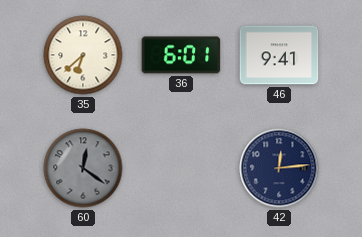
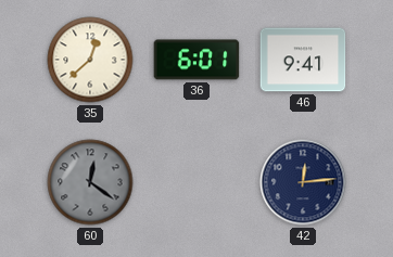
35: 6:38 -> 12:38
